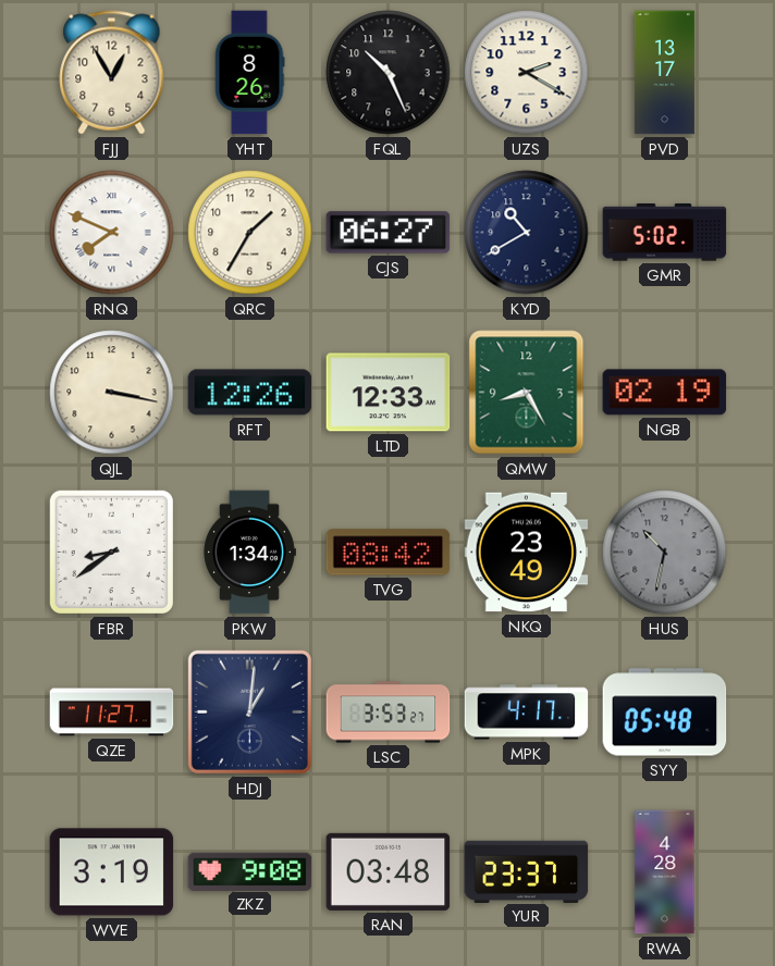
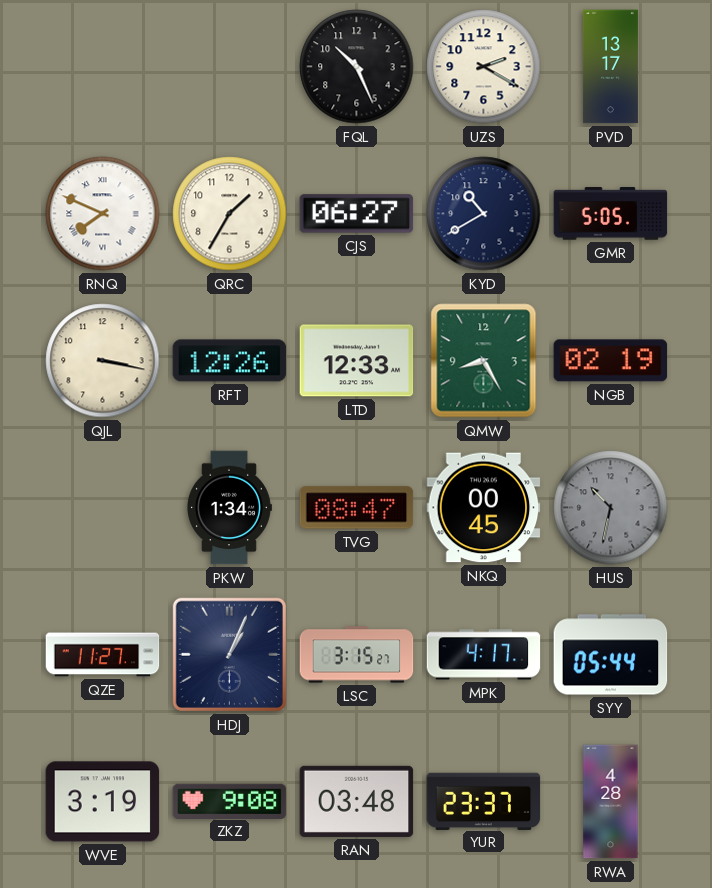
FJJ: 12:55 -> none
YHT: 8:26 -> none
GMR: 5:02 -> 5:05
FBR: 8:39 -> none
TVG: 08:42 -> 08:47
NKQ: 23:49 -> 00:45
HDJ: 1:01 -> 1:04
LSC: 3:53 -> 3:15
SYY: 05:48 -> 05:44
